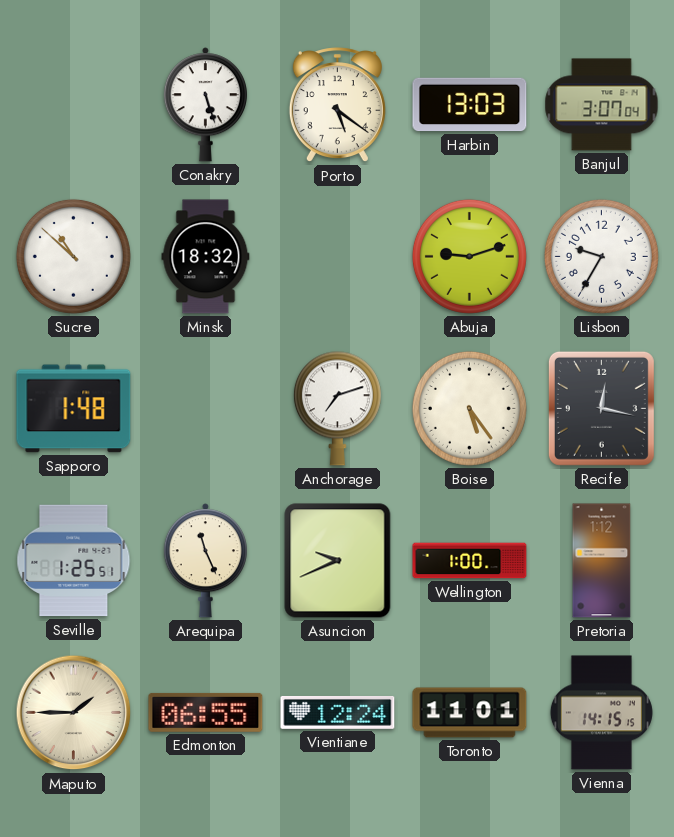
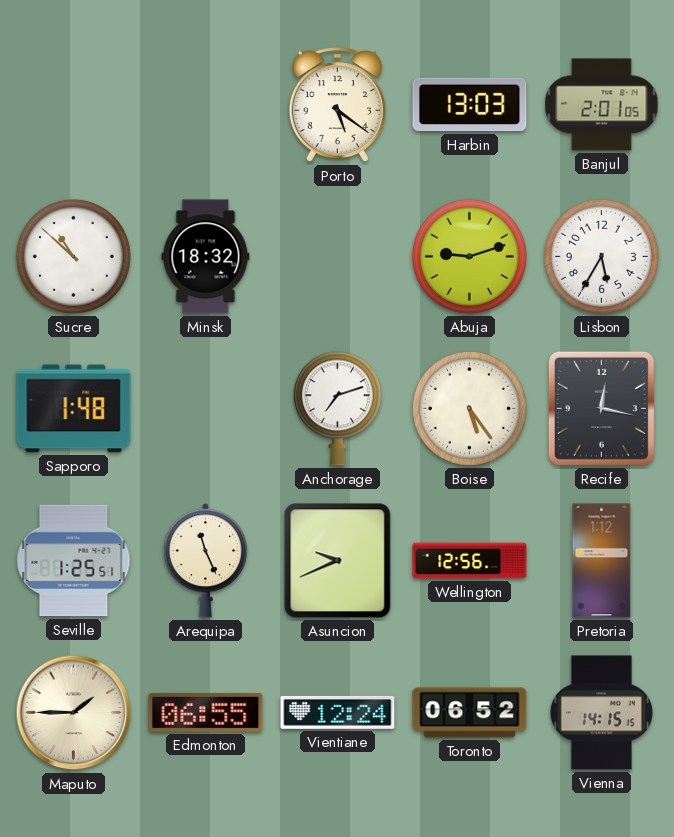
Conakry: 5:27 -> none
Banjul: 3:07 -> 2:01
Lisbon: 9:35 -> 5:35
Wellington: 1:00 -> 12:56
Toronto: 11:01 -> 06:52
